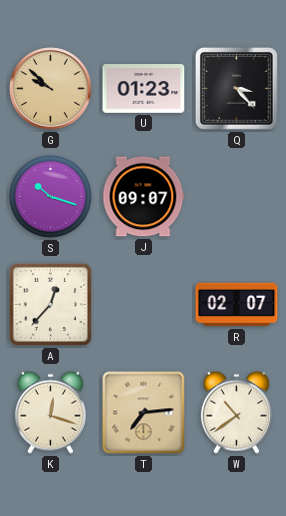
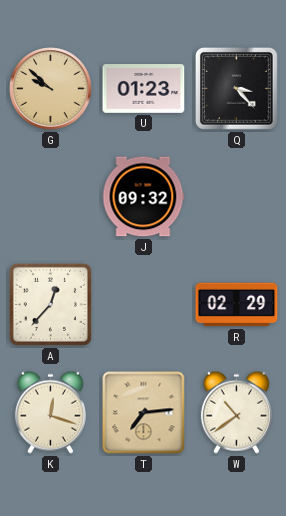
S: 10:18 -> none
J: 09:07 -> 09:32
R: 02:07 -> 02:29
